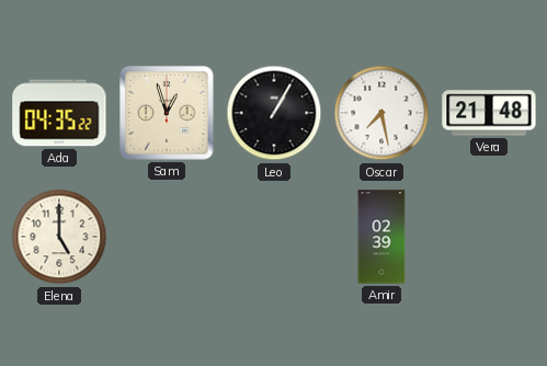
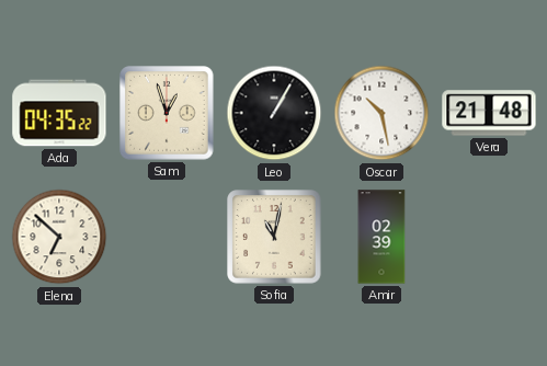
Oscar: 7:28 -> 10:28
Elena: 5:00 -> 6:52
Sofia: none -> 11:02
